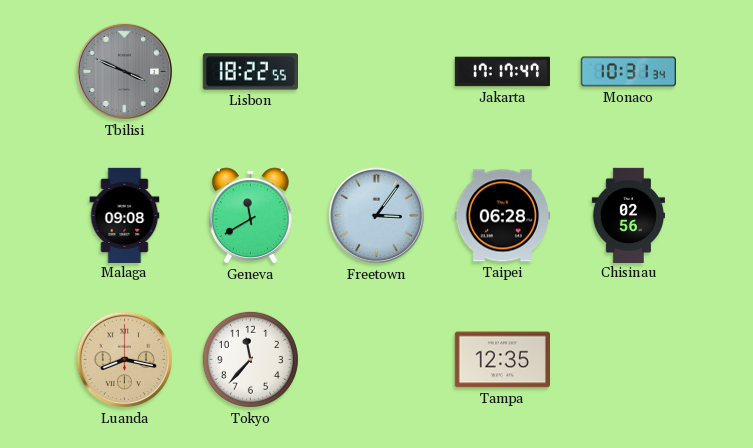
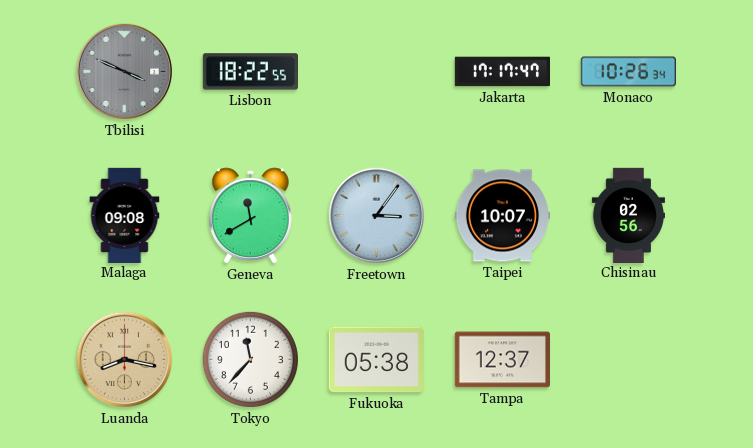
Monaco: 10:31 -> 10:26
Taipei: 06:28 -> 10:07
Fukuoka: none -> 05:38
Tampa: 12:35 -> 12:37
